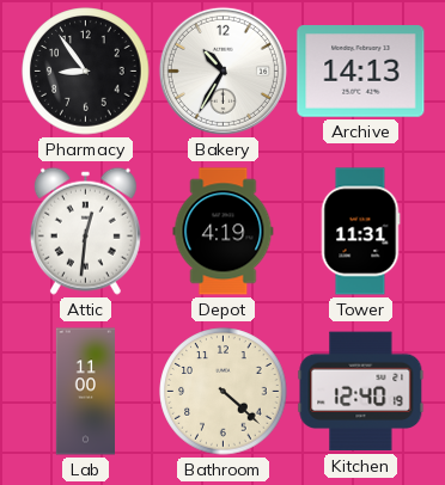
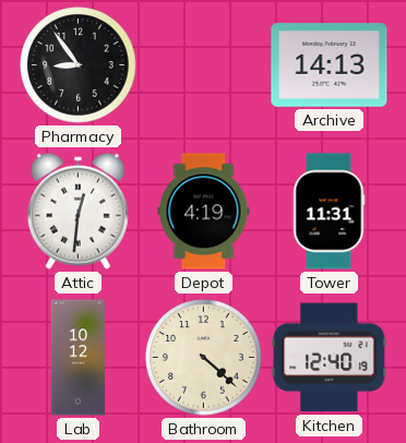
Bakery: 10:35 -> none
Lab: 11:00 -> 10:12
